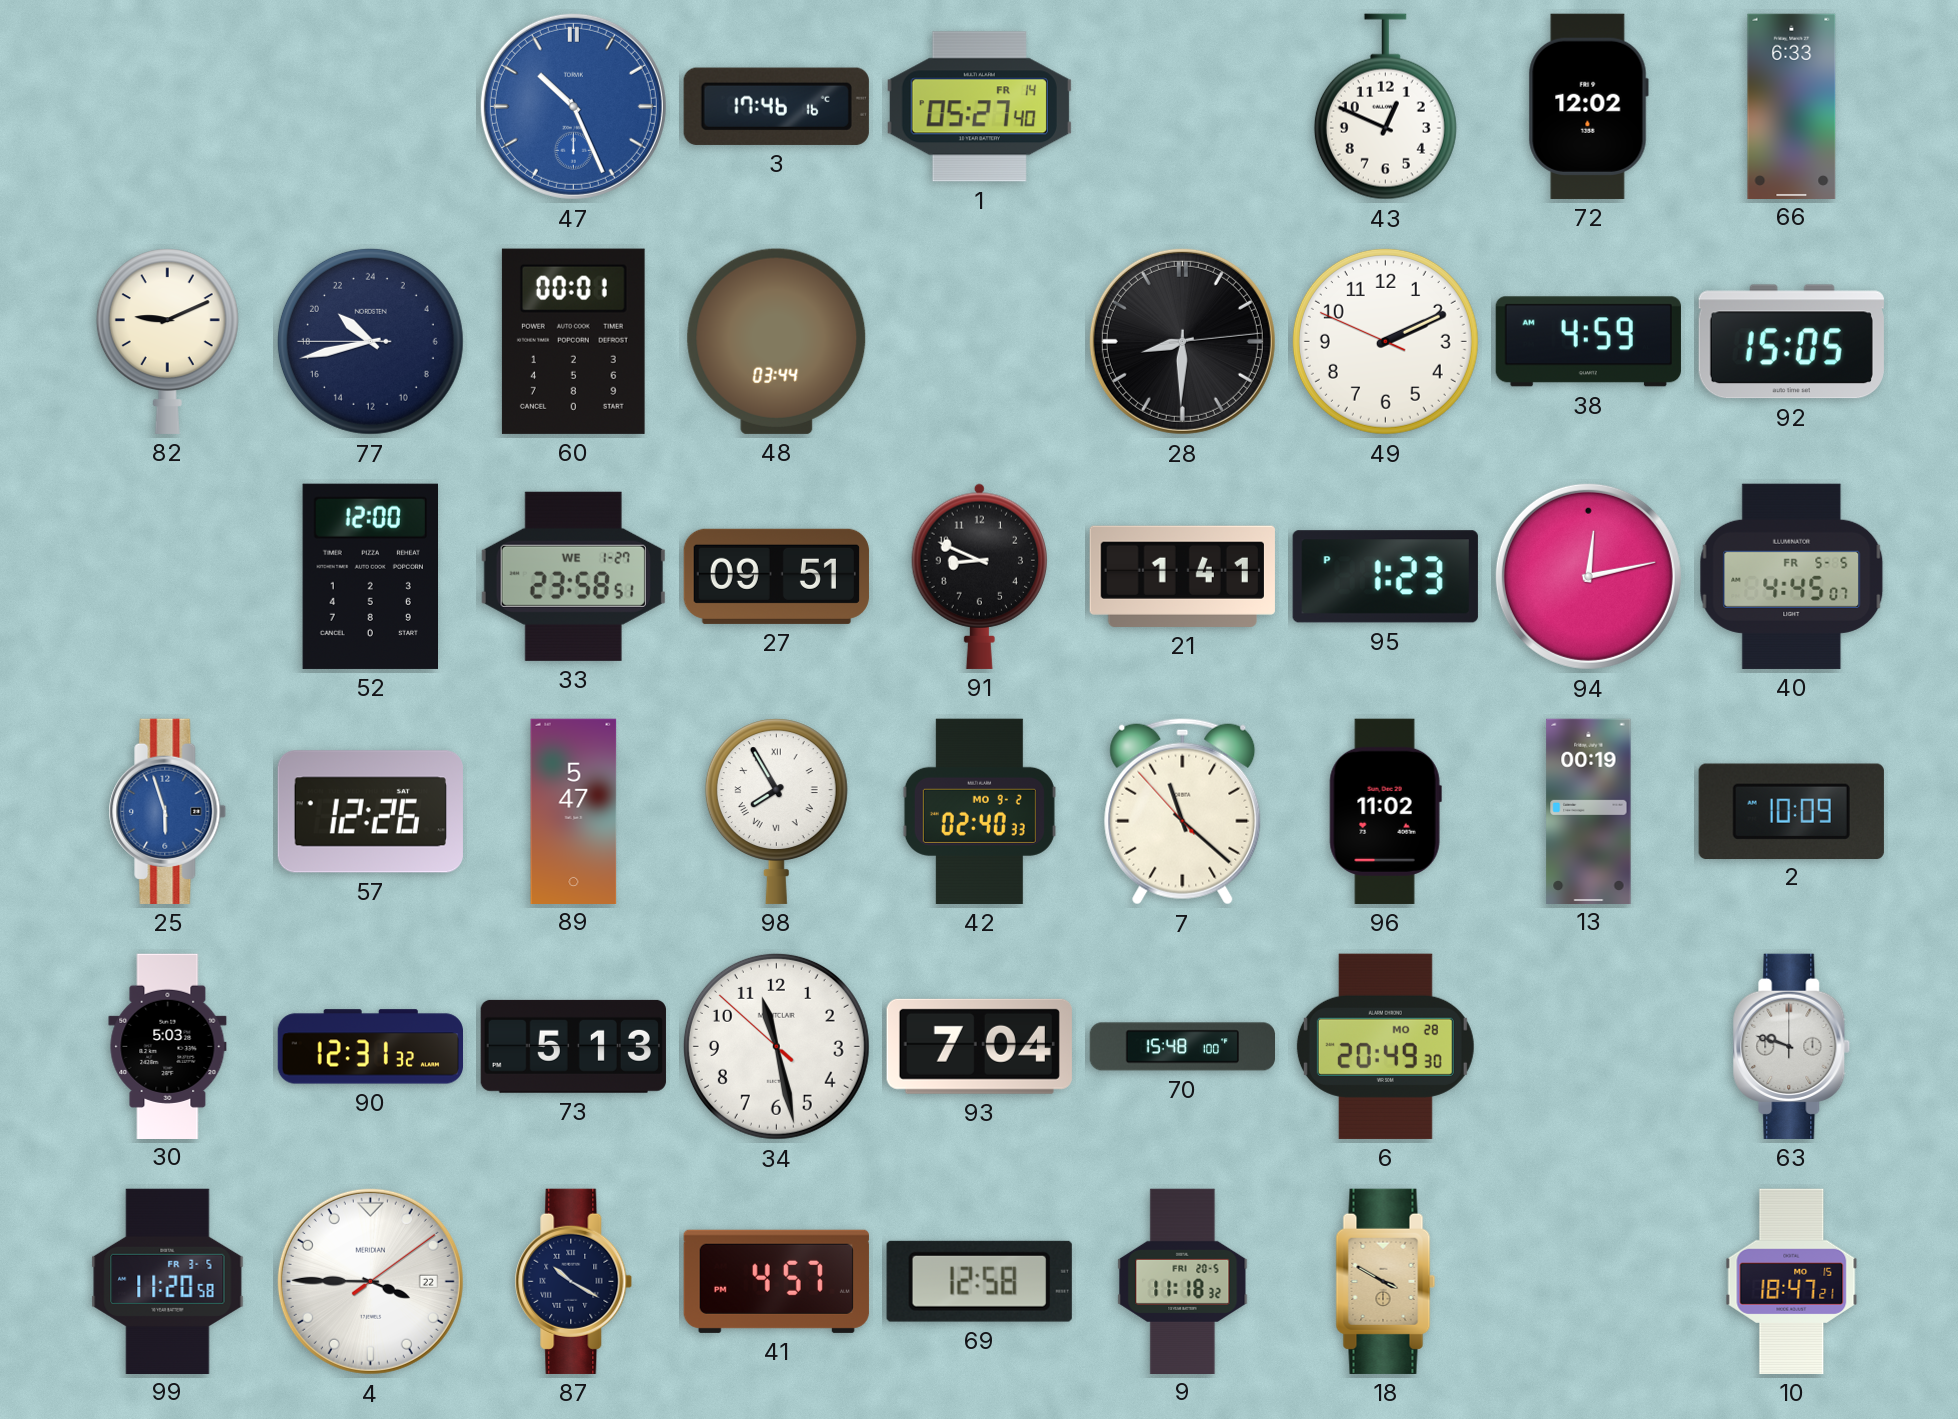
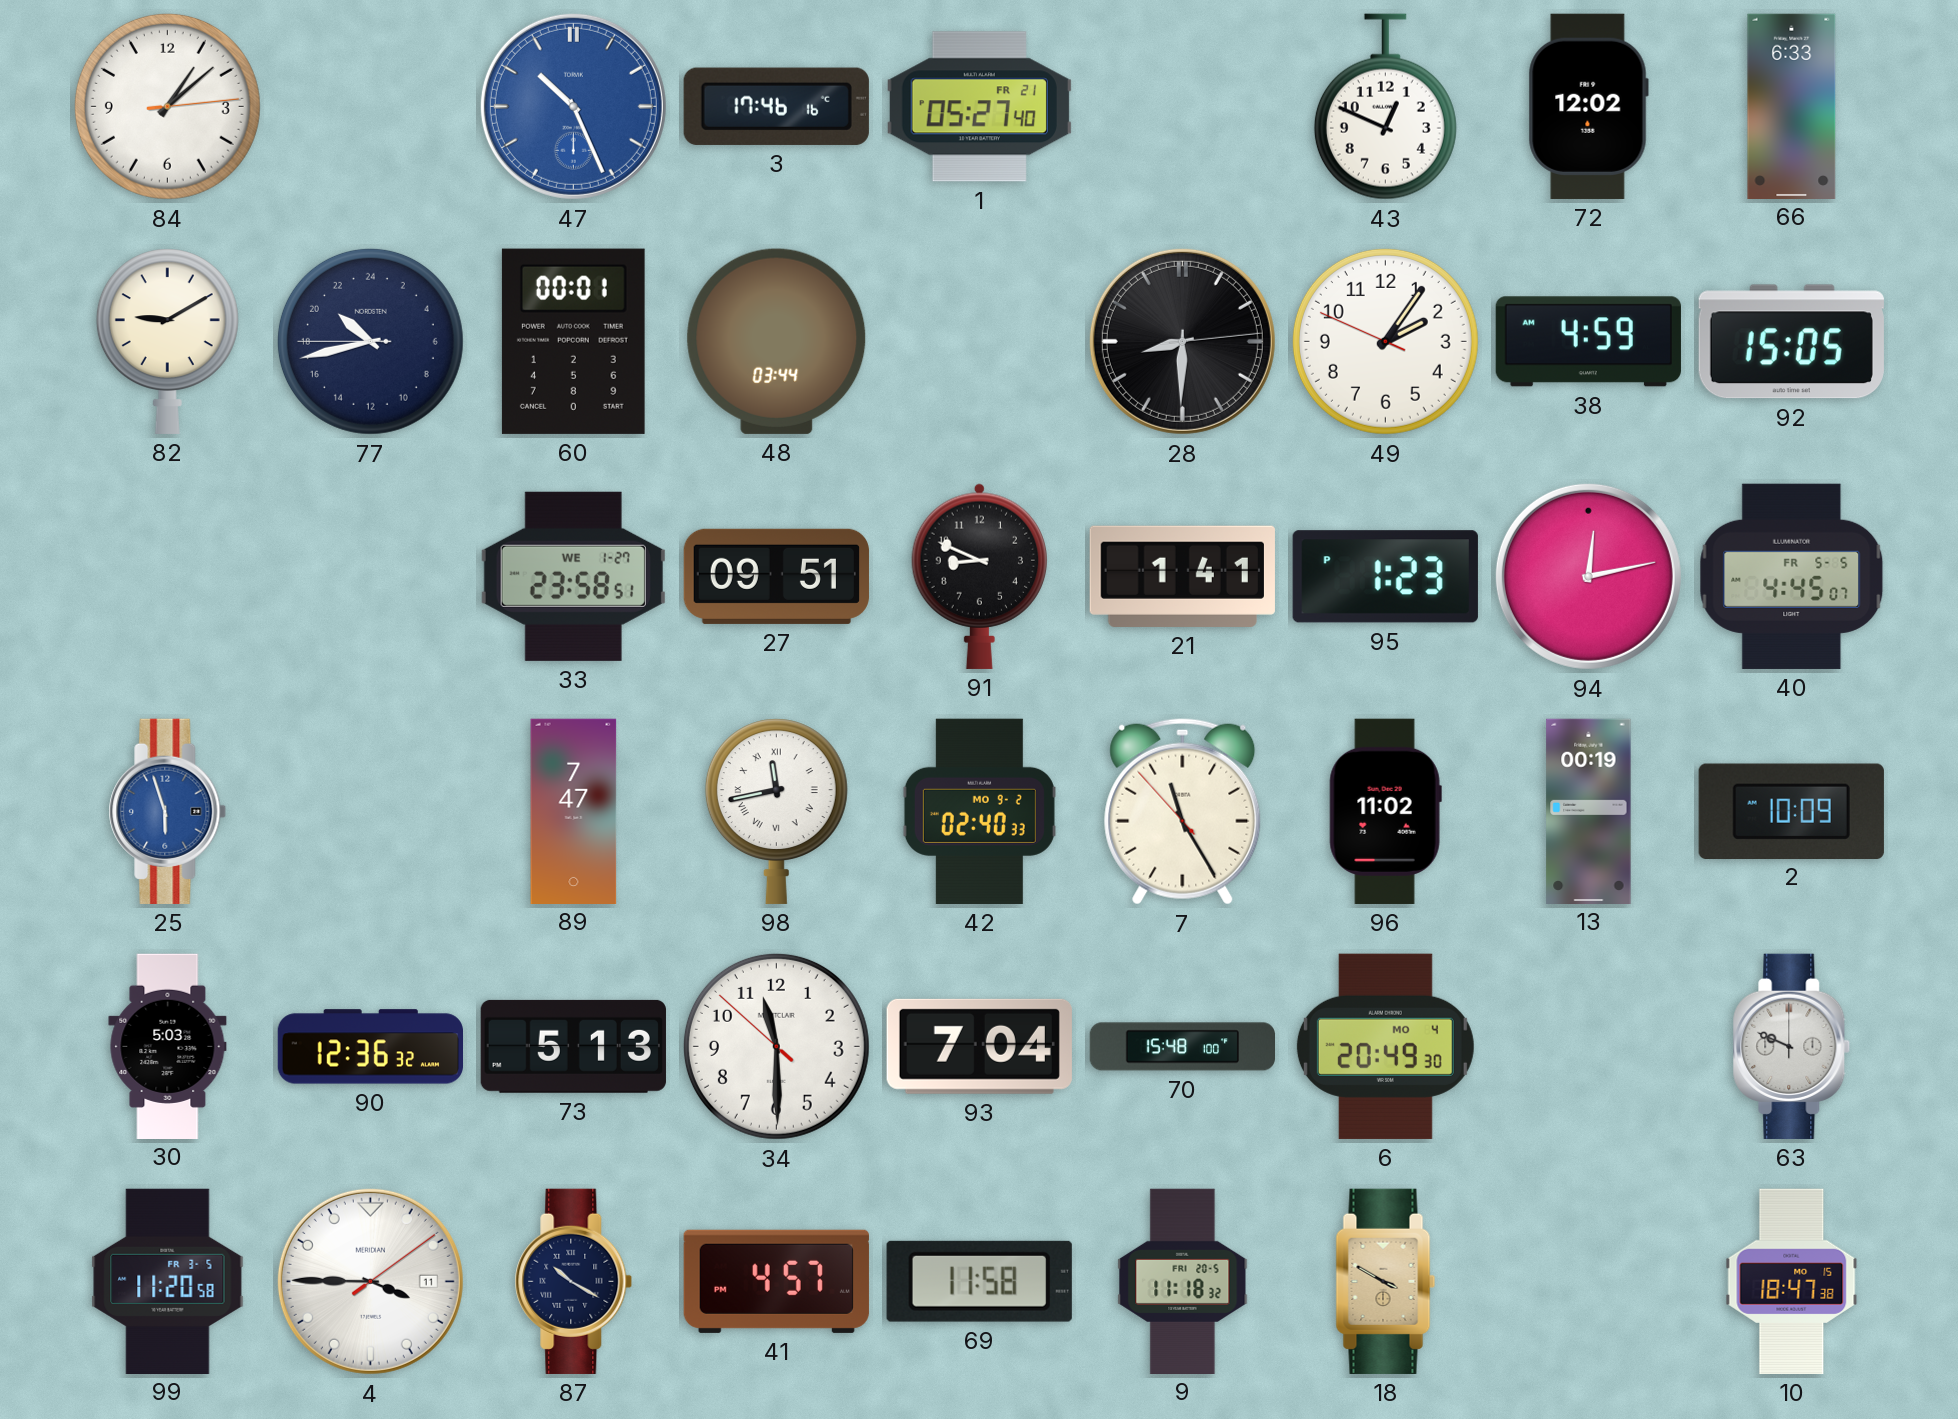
84: none -> 1:08
1 date: FR 14 -> FR 21
82: 9:11 -> 9:10
49: 2:10 -> 2:05
52: 12:00 -> none
57: 12:26 -> none
89: 5:47 -> 7:47
98: 7:55 -> 11:43
7: 11:21 -> 11:24
90: 12:31 -> 12:36
34: 11:27 -> 11:29
6 date: MO 28 -> MO 4
63: 9:48 -> 9:49
4 date: 22 -> 11
69: 12:58 -> 11:58
10: 18:47:21 -> 18:47:38
